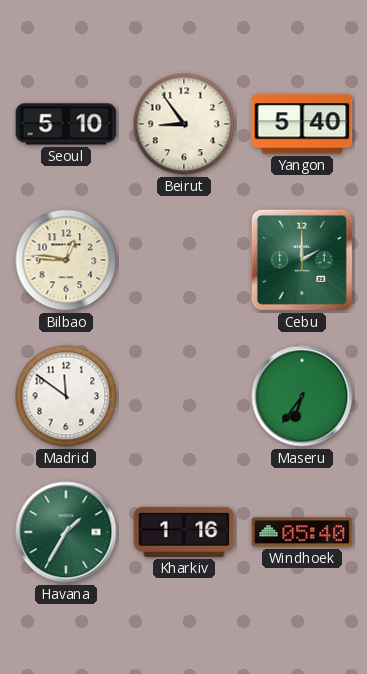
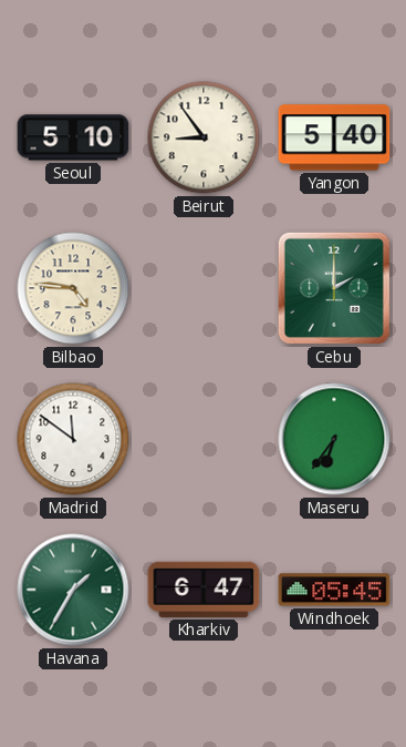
Bilbao: 12:46 -> 4:46
Kharkiv: 1:16 -> 6:47
Windhoek: 05:40 -> 05:45
